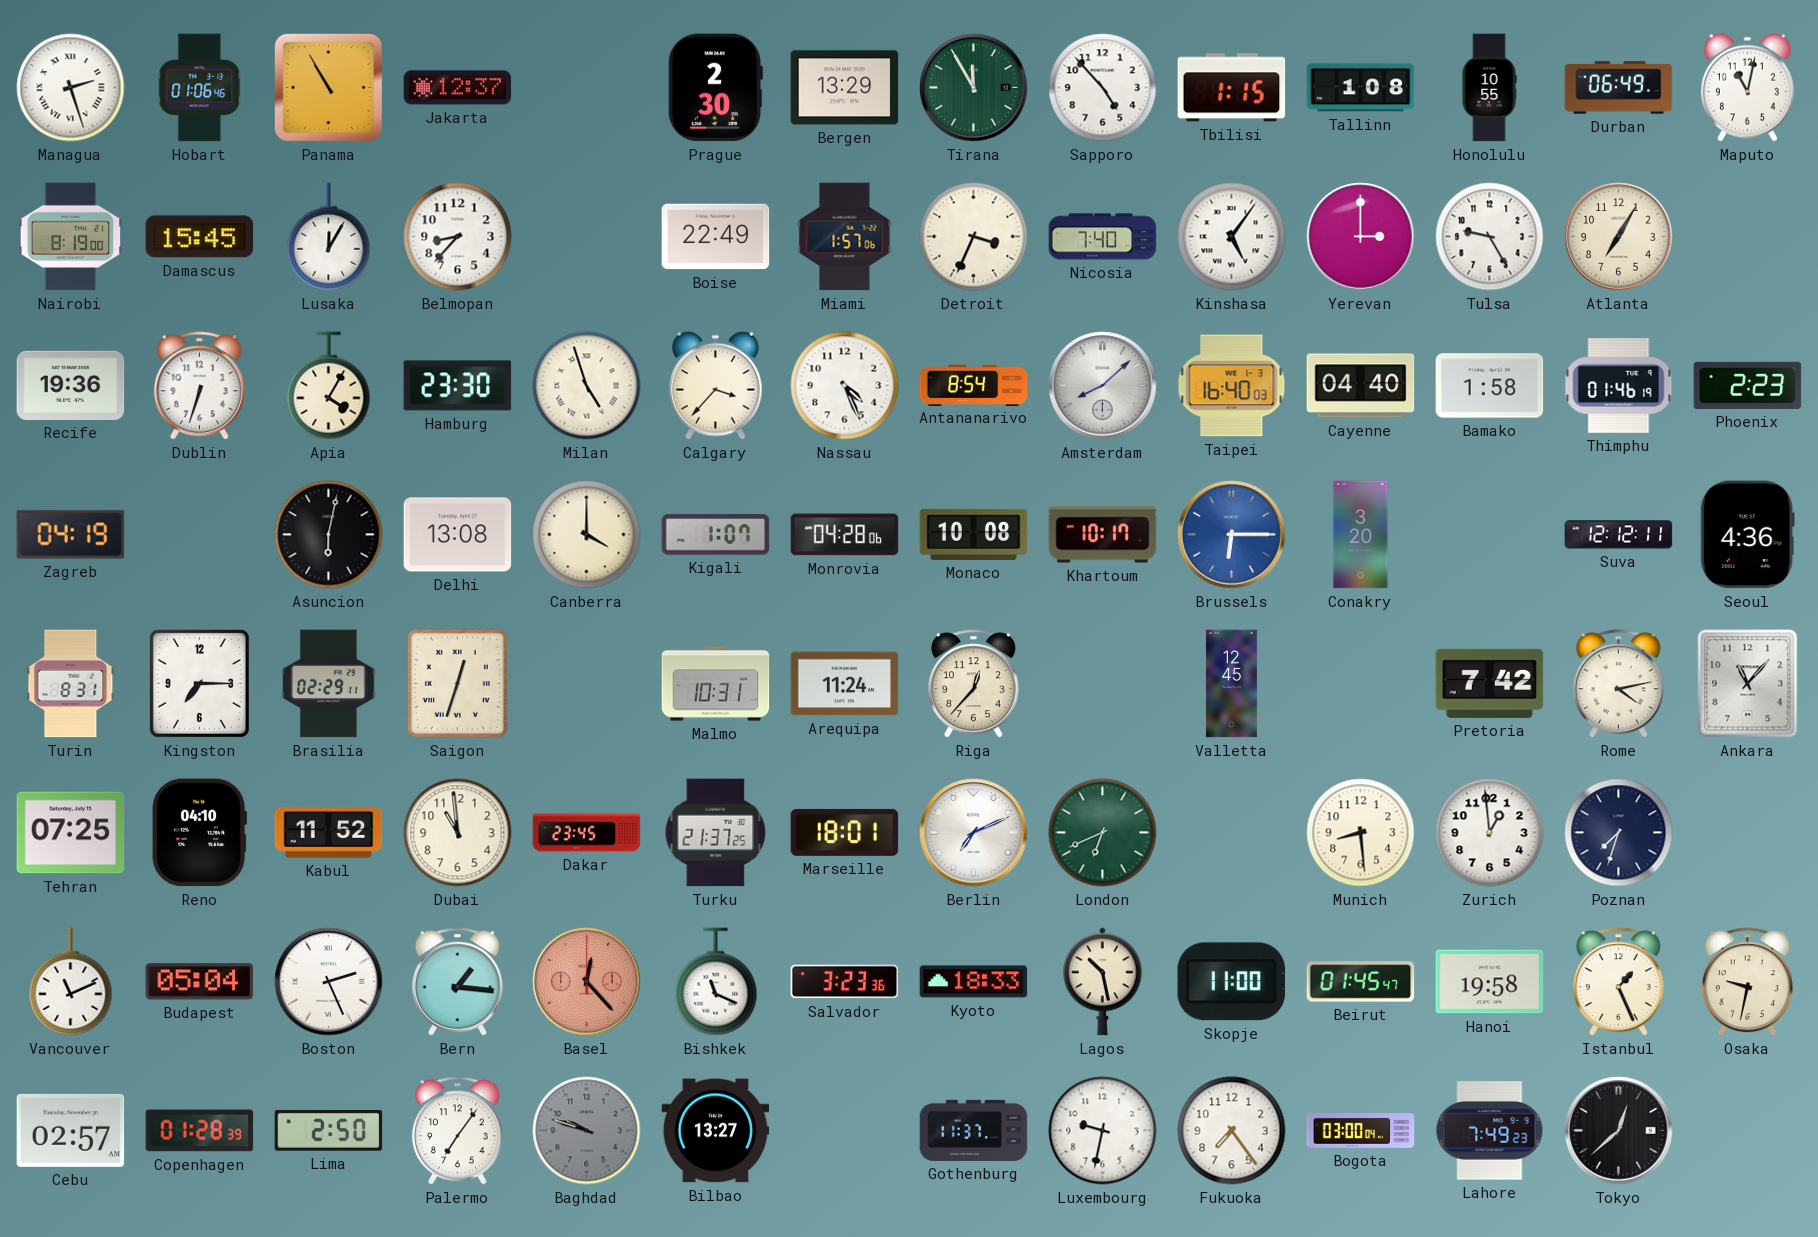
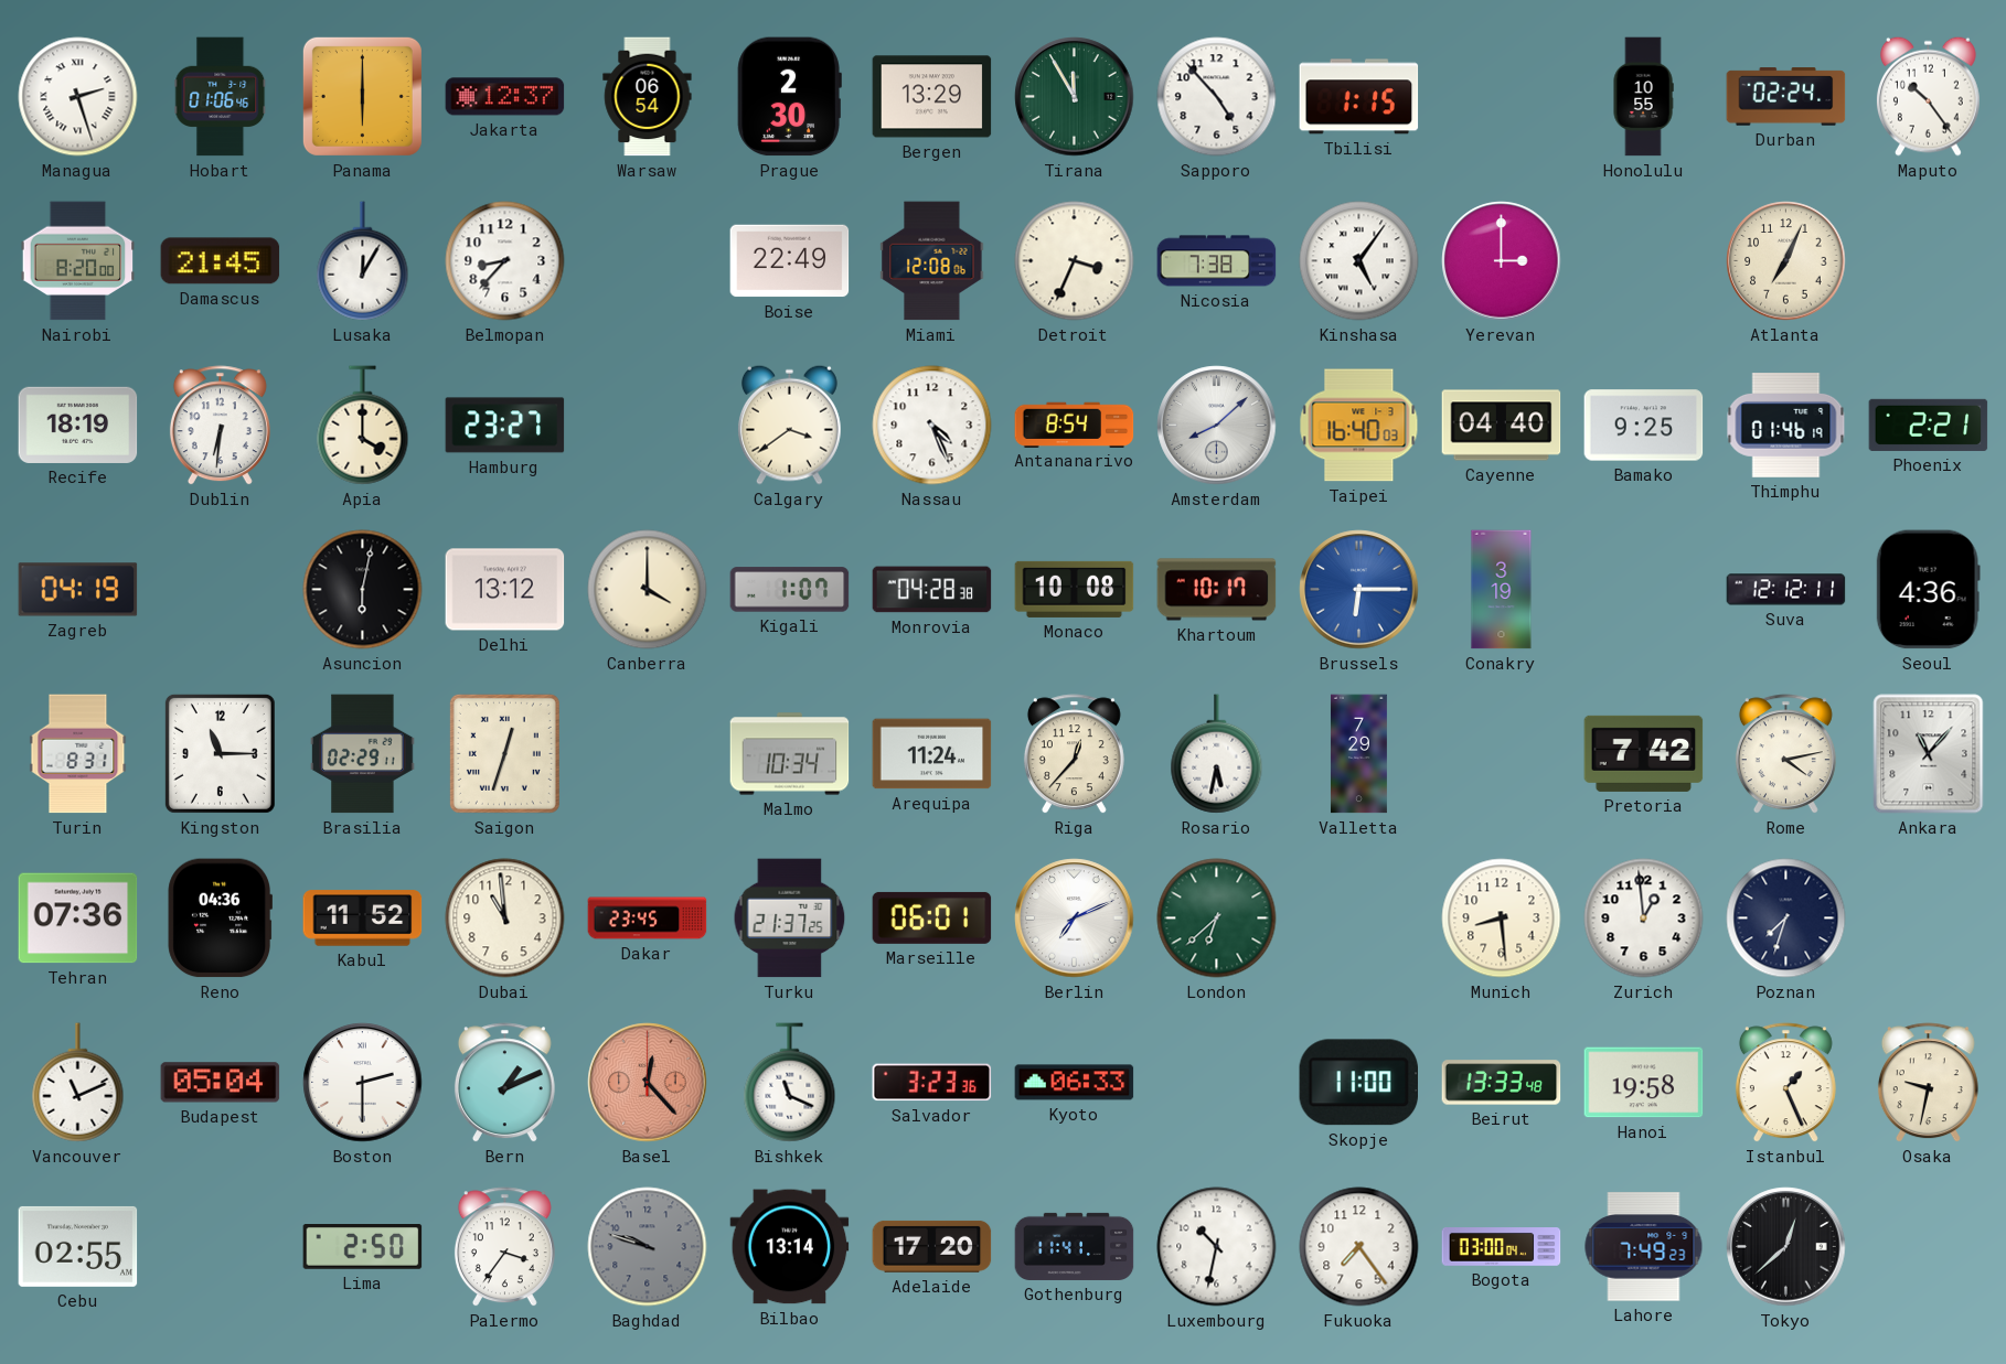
Panama: 10:55 -> 6:00
Warsaw: none -> 06:54
Tallinn: 1:08 -> none
Durban: 06:49 -> 02:24
Maputo: 11:02 -> 10:24
Nairobi: 8:19 -> 8:20
Damascus: 15:45 -> 21:45
Miami: 1:57 -> 12:08
Nicosia: 7:40 -> 7:38
Tulsa: 9:25 -> none
Atlanta: 7:05 -> 7:04
Recife: 19:36 -> 18:19
Dublin: 6:33 -> 6:31
Apia: 4:05 -> 4:00
Hamburg: 23:30 -> 23:27
Milan: 4:57 -> none
Calgary: 3:37 -> 3:39
Bamako: 1:58 -> 9:25
Phoenix: 2:23 -> 2:21
Delhi: 13:08 -> 13:12
Monrovia: 04:28:06 -> 04:28:38
Conakry: 3:20 -> 3:19
Kingston: 7:15 -> 11:15
Malmo: 10:31 -> 10:34
Rosario: none -> 5:32
Valletta: 12:45 -> 7:29
Tehran: 07:25 -> 07:36
Reno: 04:10 -> 04:36
Marseille: 18:01 -> 06:01
London: 6:41 -> 6:38
Boston: 2:26 -> 2:30
Bern: 1:16 -> 1:11
Kyoto: 18:33 -> 06:33
Lagos: 10:28 -> none
Beirut: 01:45 -> 13:33
Cebu: 02:57 -> 02:55
Copenhagen: 01:28 -> none
Palermo: 7:06 -> 3:36
Bilbao: 13:27 -> 13:14
Adelaide: none -> 17:20
Gothenburg: 11:37 -> 11:41
Luxembourg: 9:32 -> 10:32
